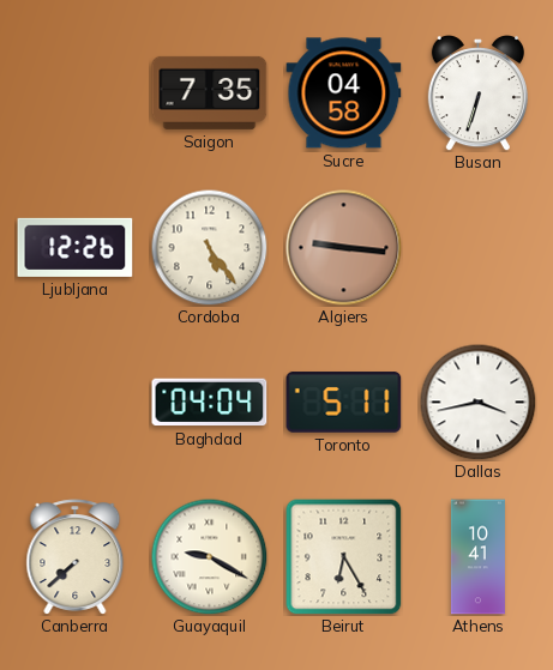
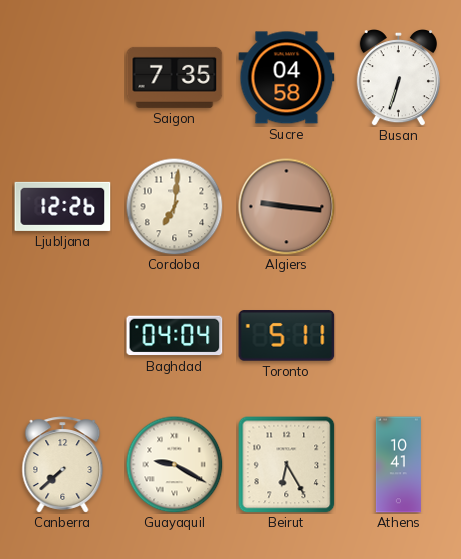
Cordoba: 5:24 -> 7:01
Dallas: 3:43 -> none
